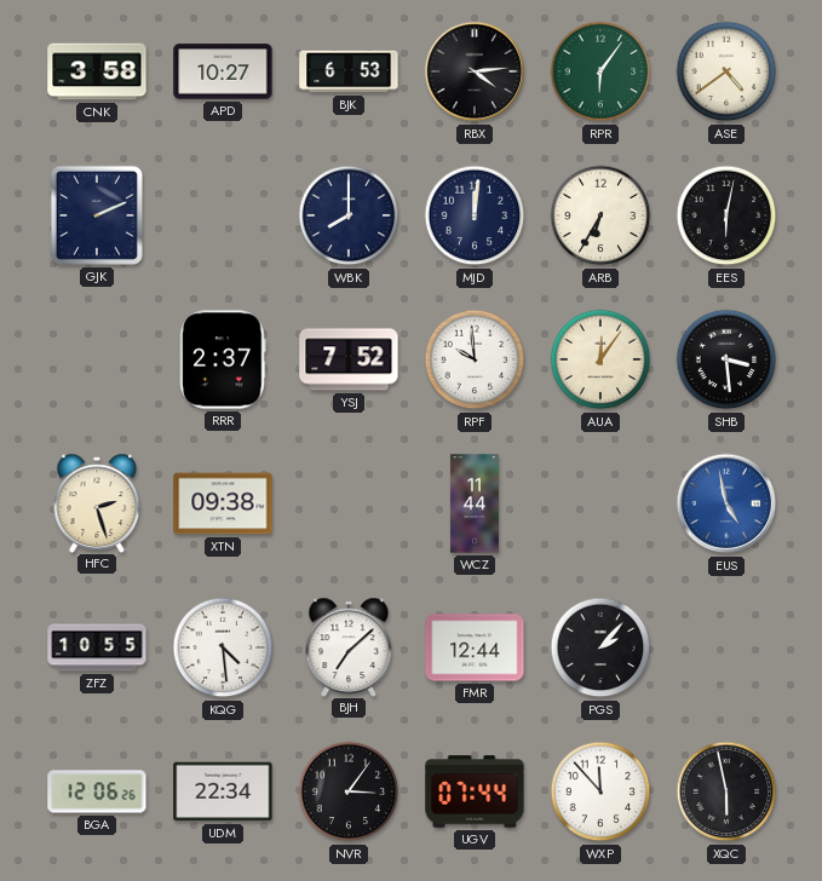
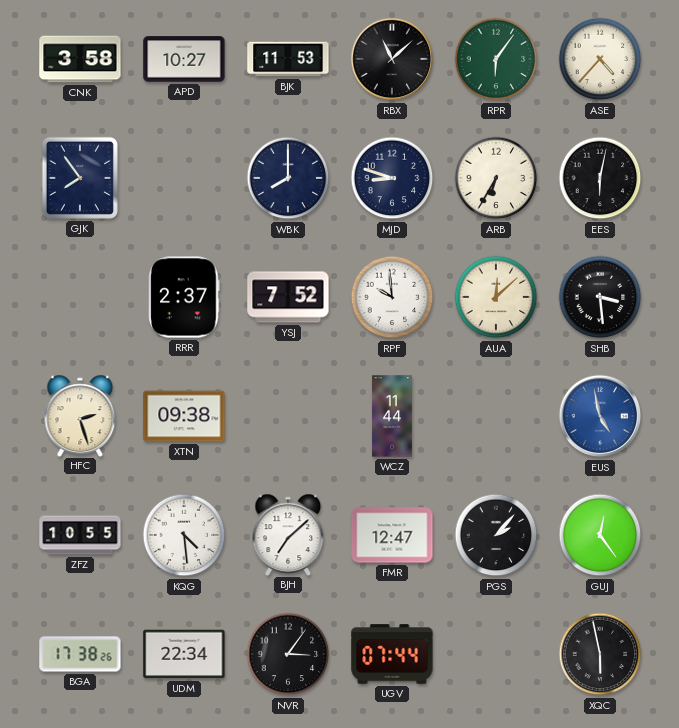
BJK: 6:53 -> 11:53
RBX: 4:14 -> 11:08
ASE: 4:39 -> 4:37
GJK: 2:11 -> 7:54
MJD: 12:01 -> 8:48
AUA: 12:06 -> 12:08
FMR: 12:44 -> 12:47
GUJ: none -> 12:24
BGA: 12:06 -> 17:38
WXP: 11:53 -> none
